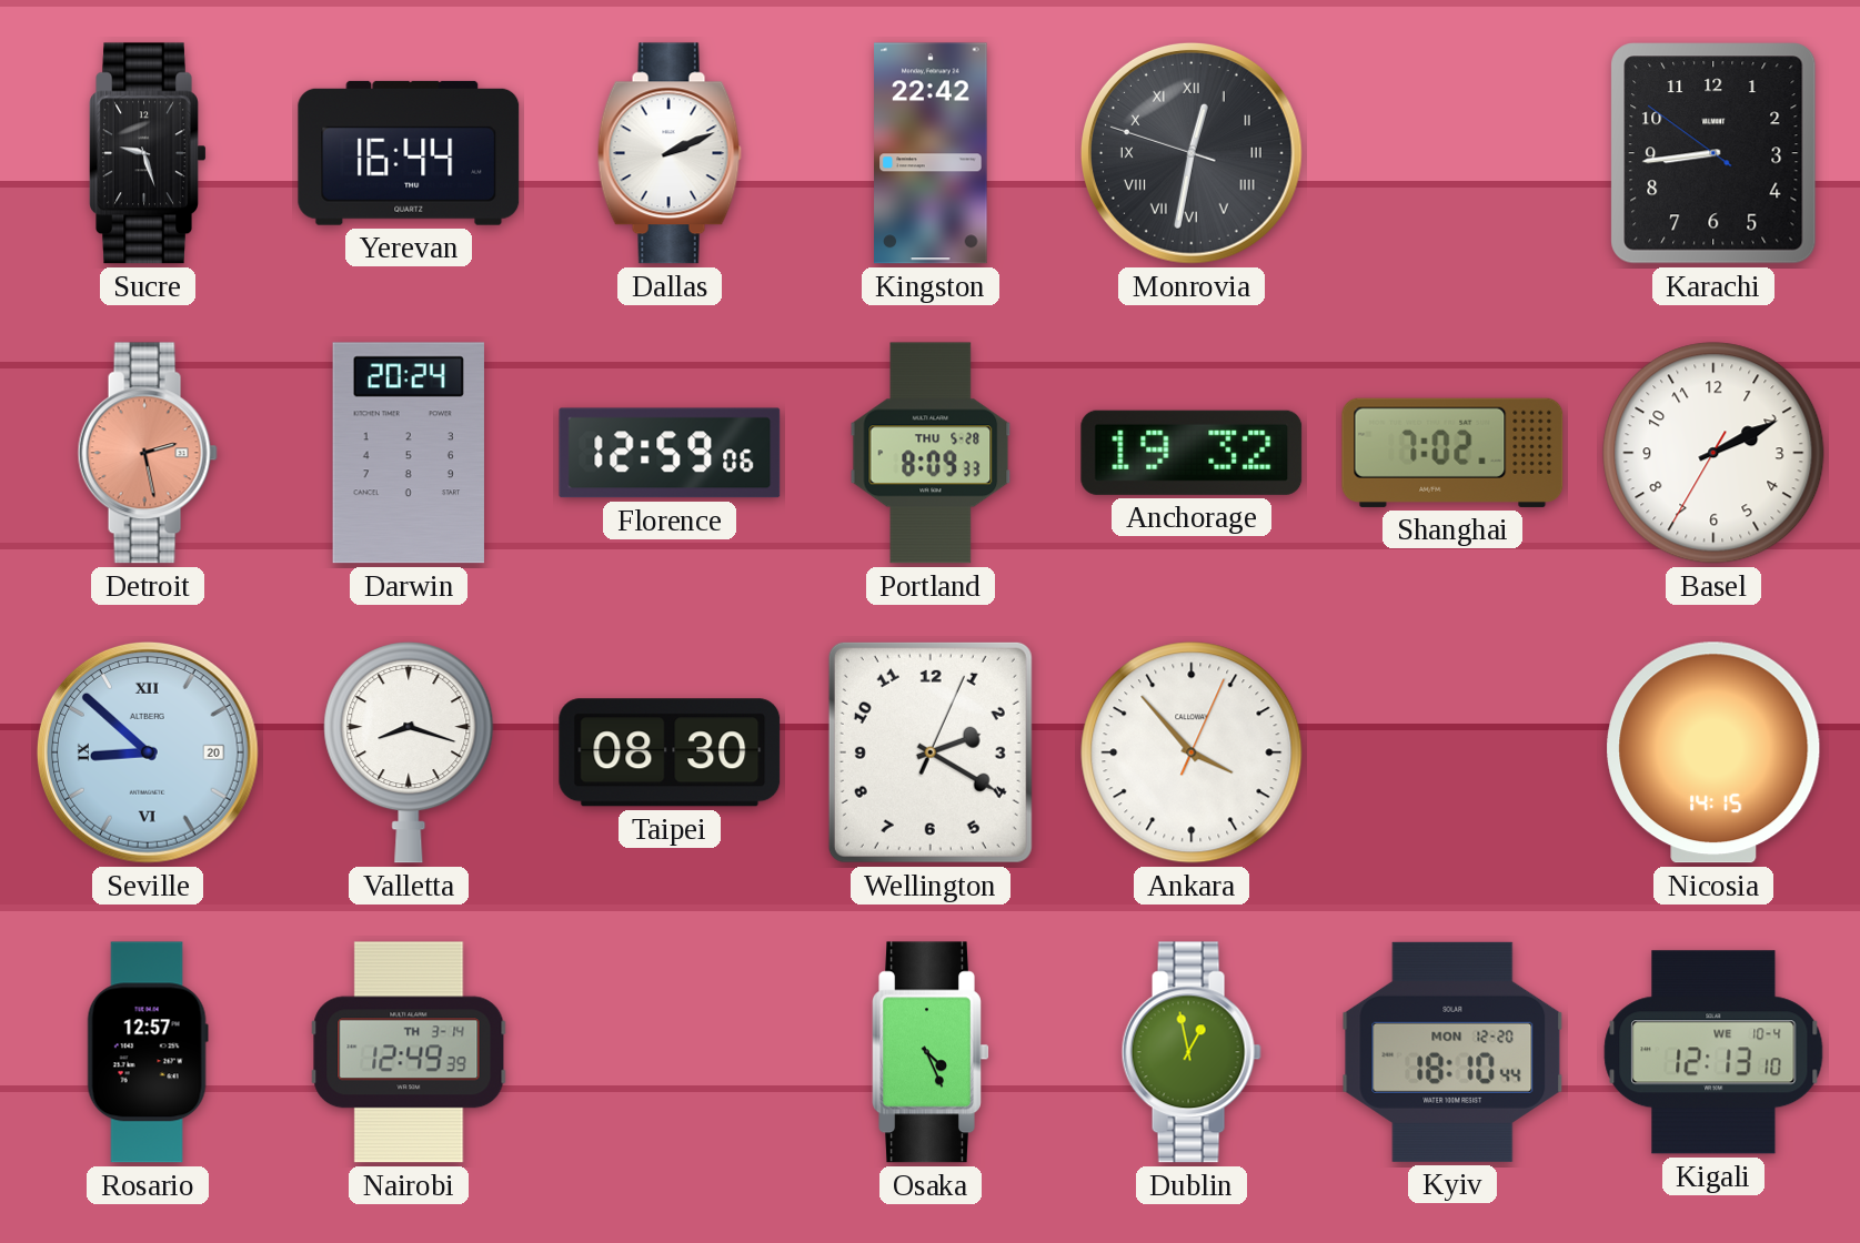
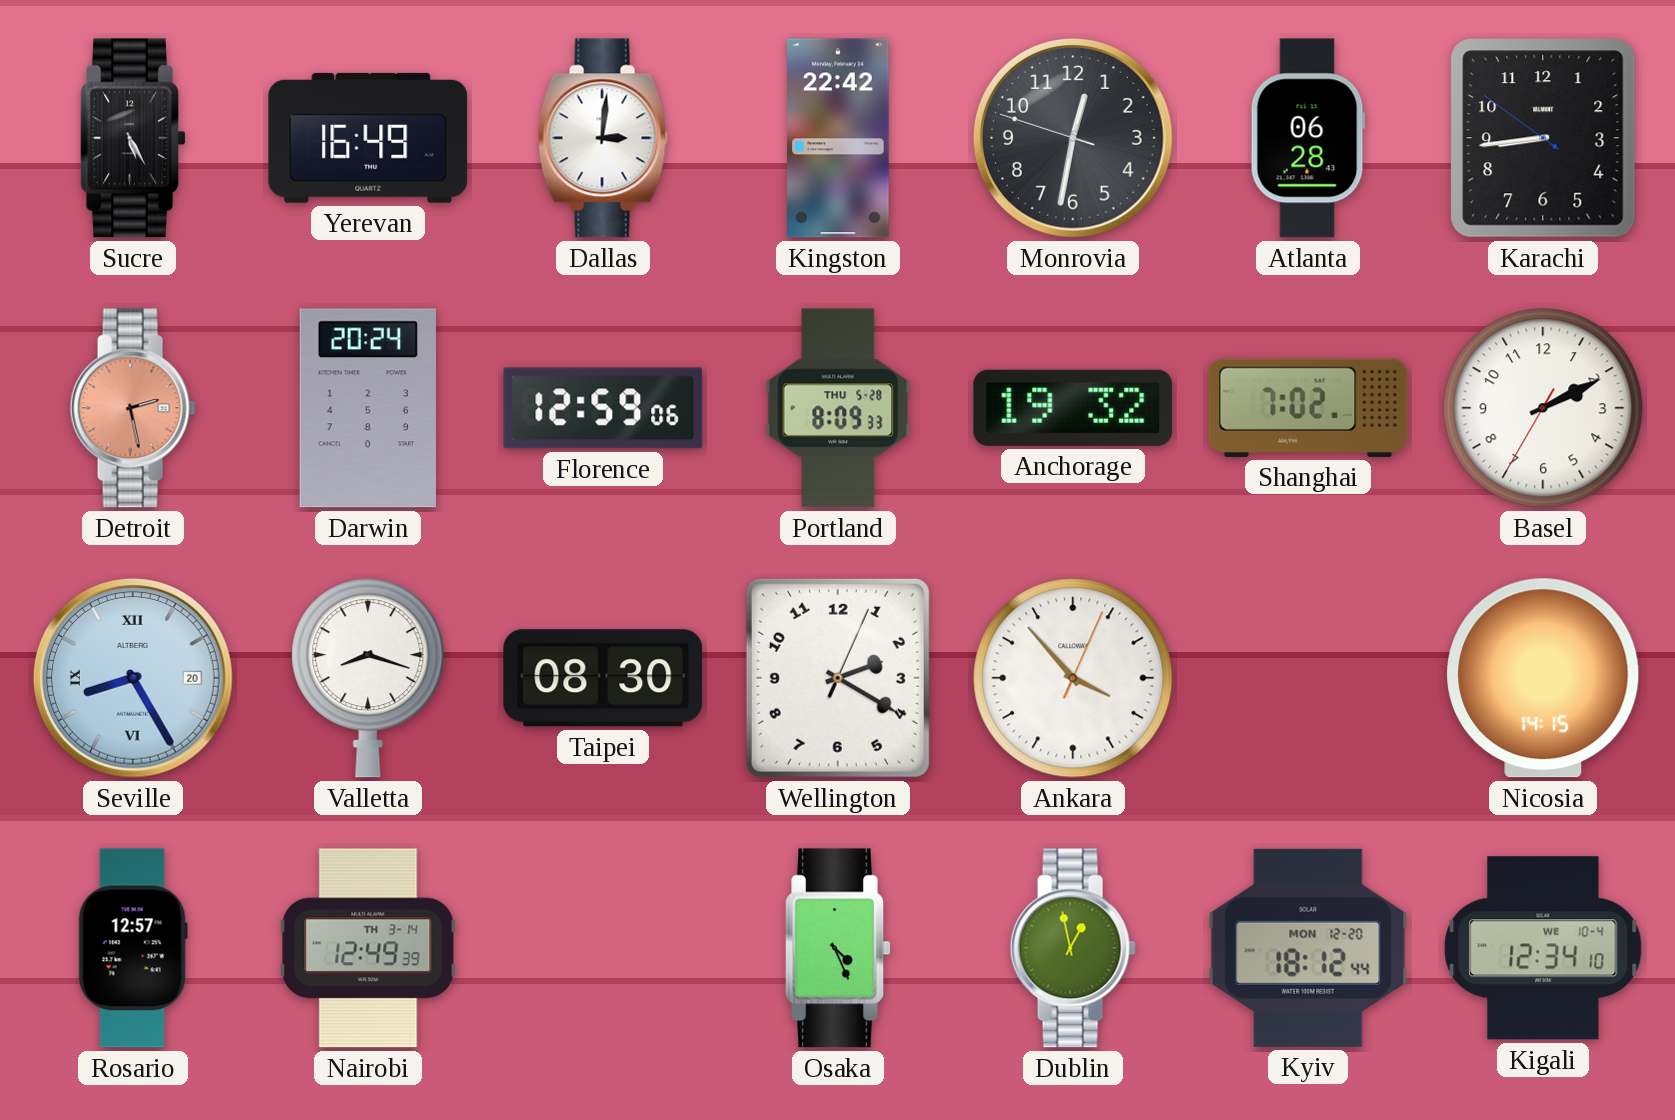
Sucre: 9:27 -> 5:25
Yerevan: 16:44 -> 16:49
Dallas: 2:11 -> 3:01
Monrovia numerals: Roman -> Arabic
Atlanta: none -> 06:28
Seville: 8:52 -> 8:25
Kyiv: 18:10 -> 18:12
Kigali: 12:13 -> 12:34
